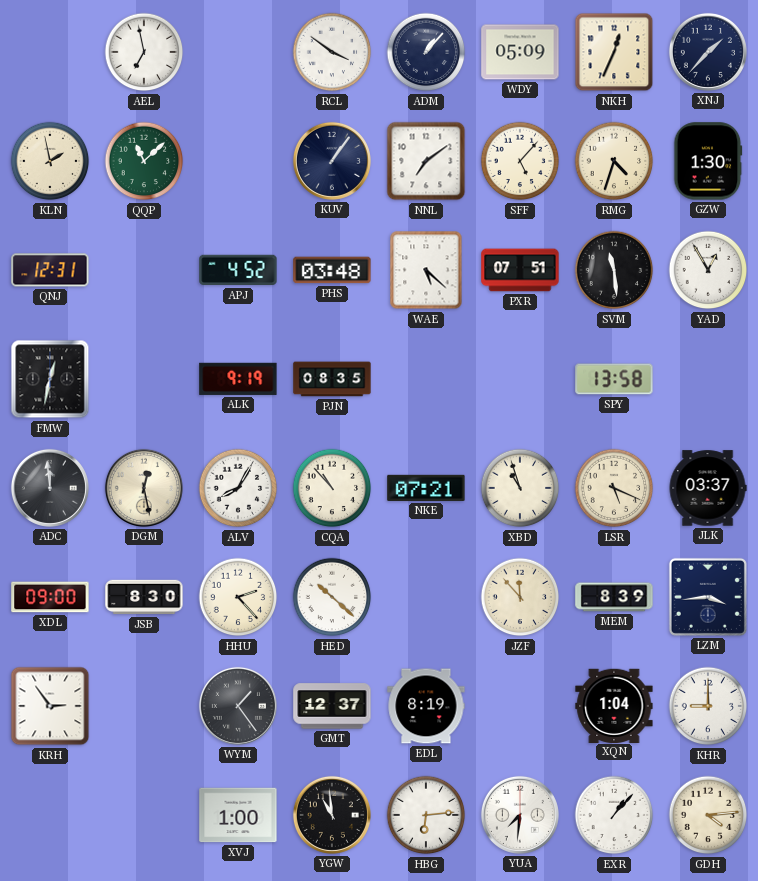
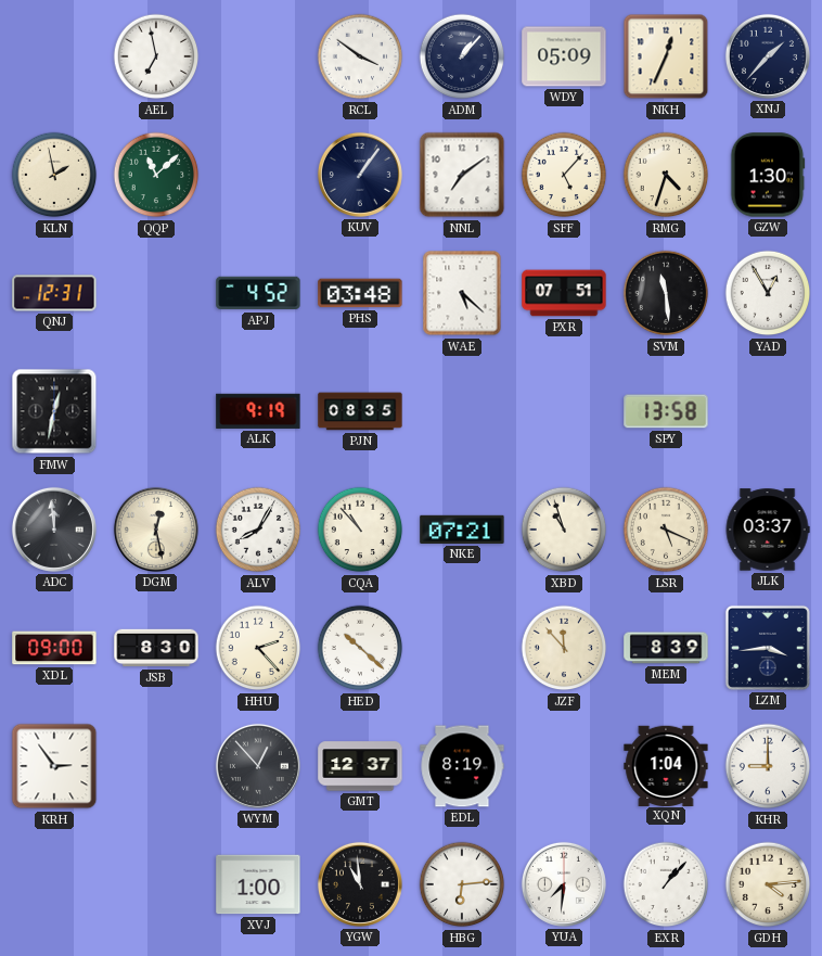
WYM: 1:24 -> 12:53
